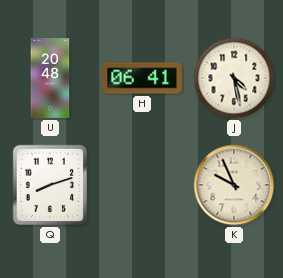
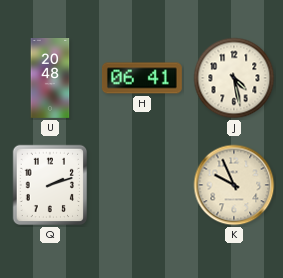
Q: 8:12 -> 2:12
